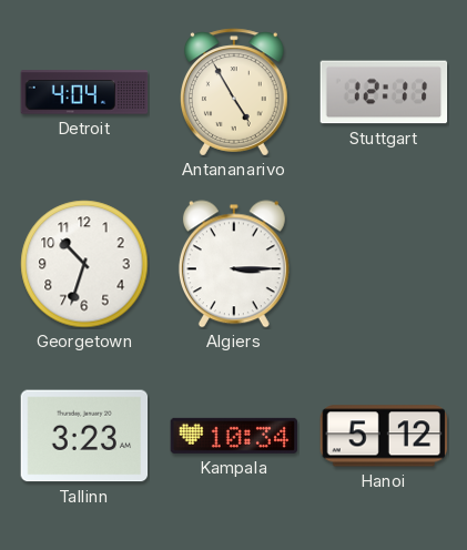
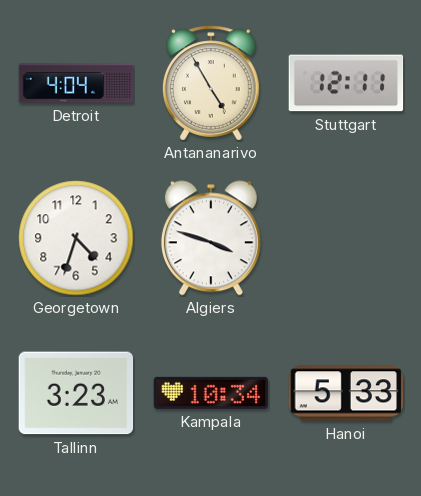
Georgetown: 10:33 -> 4:33
Algiers: 3:15 -> 3:48
Hanoi: 5:12 -> 5:33
